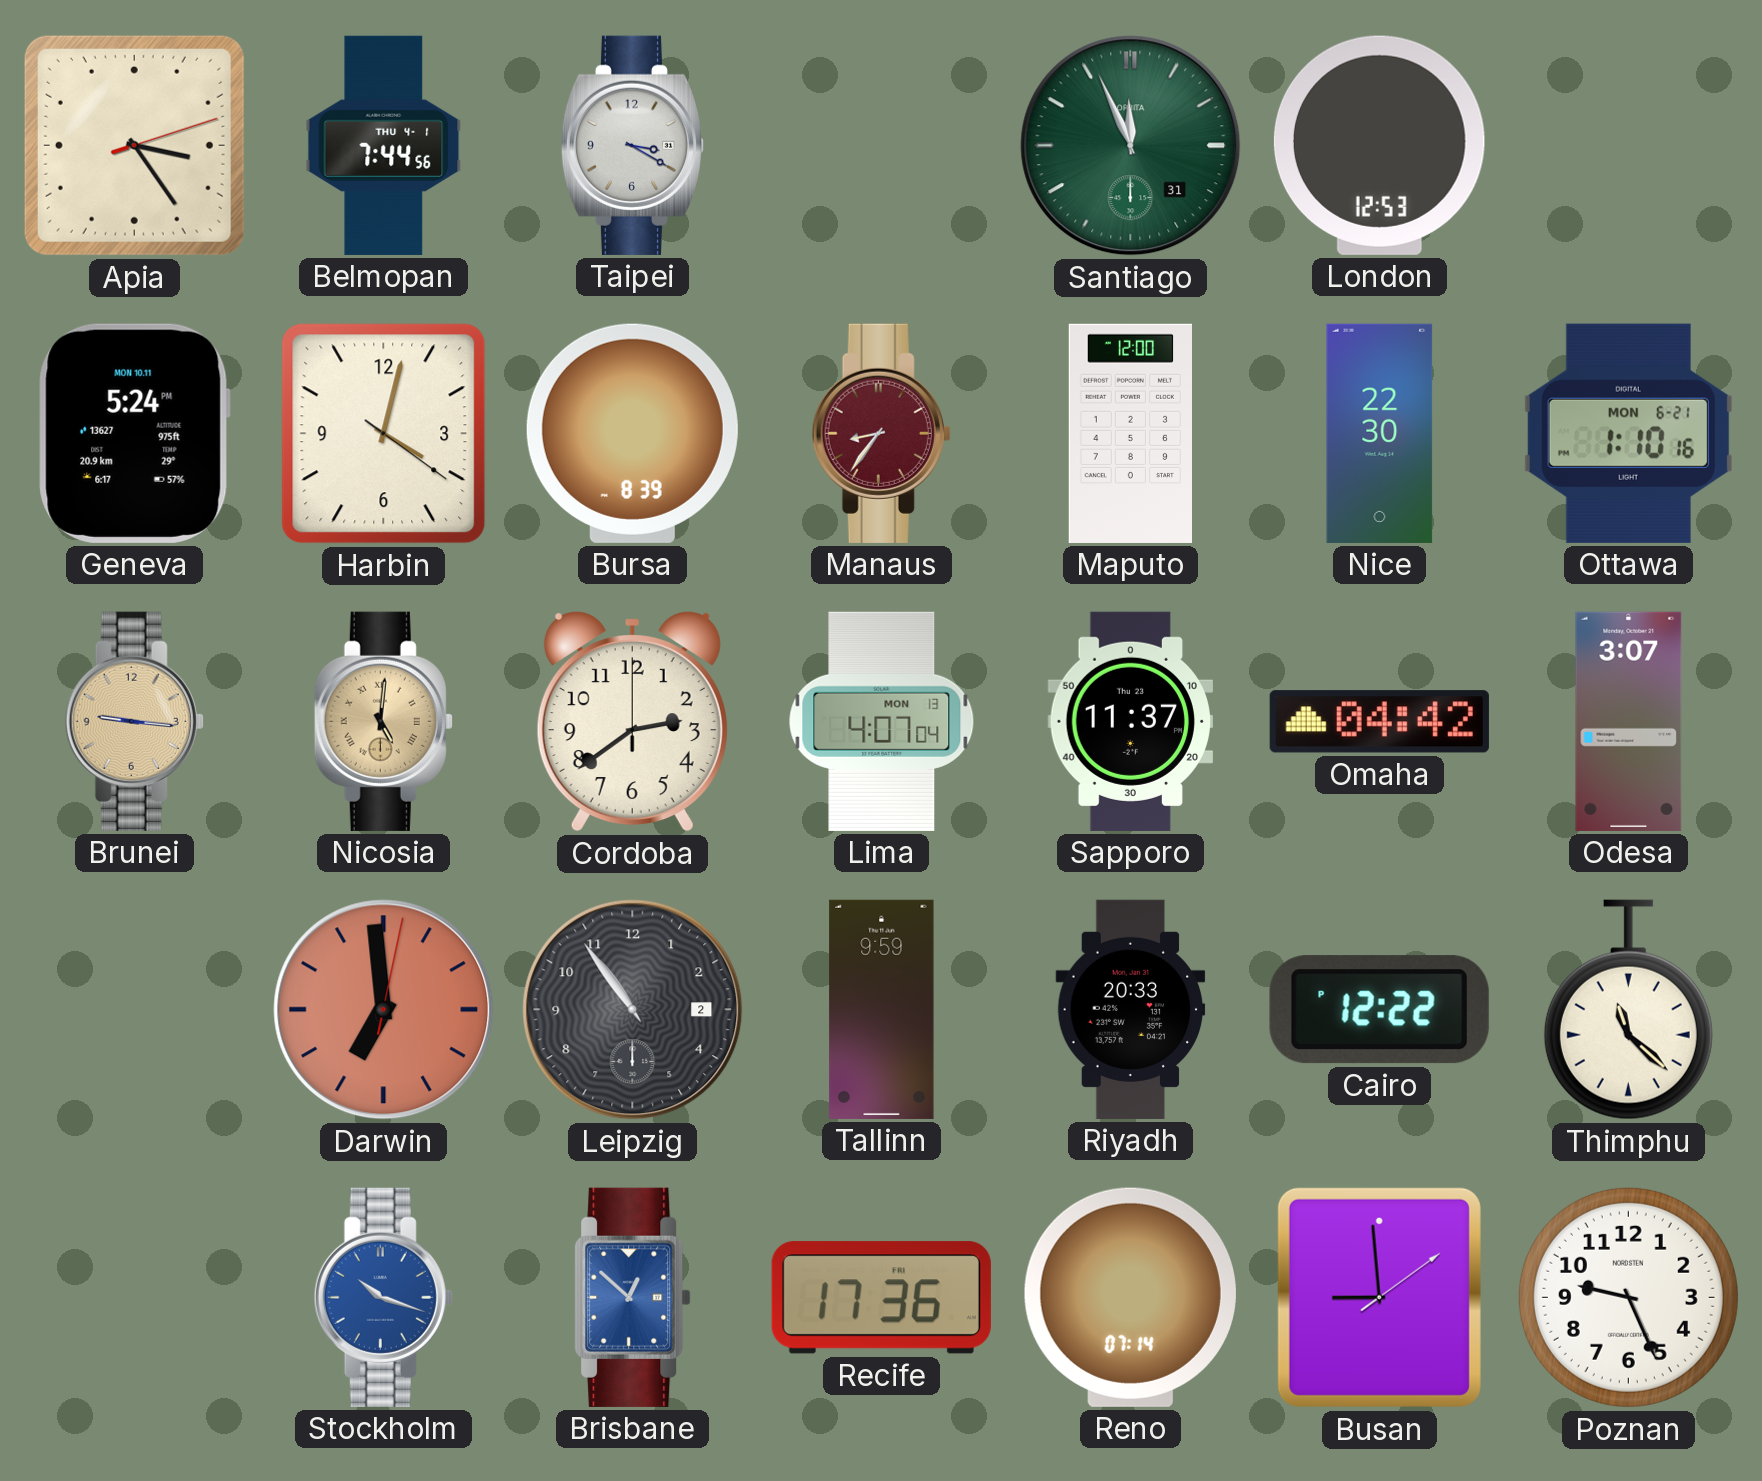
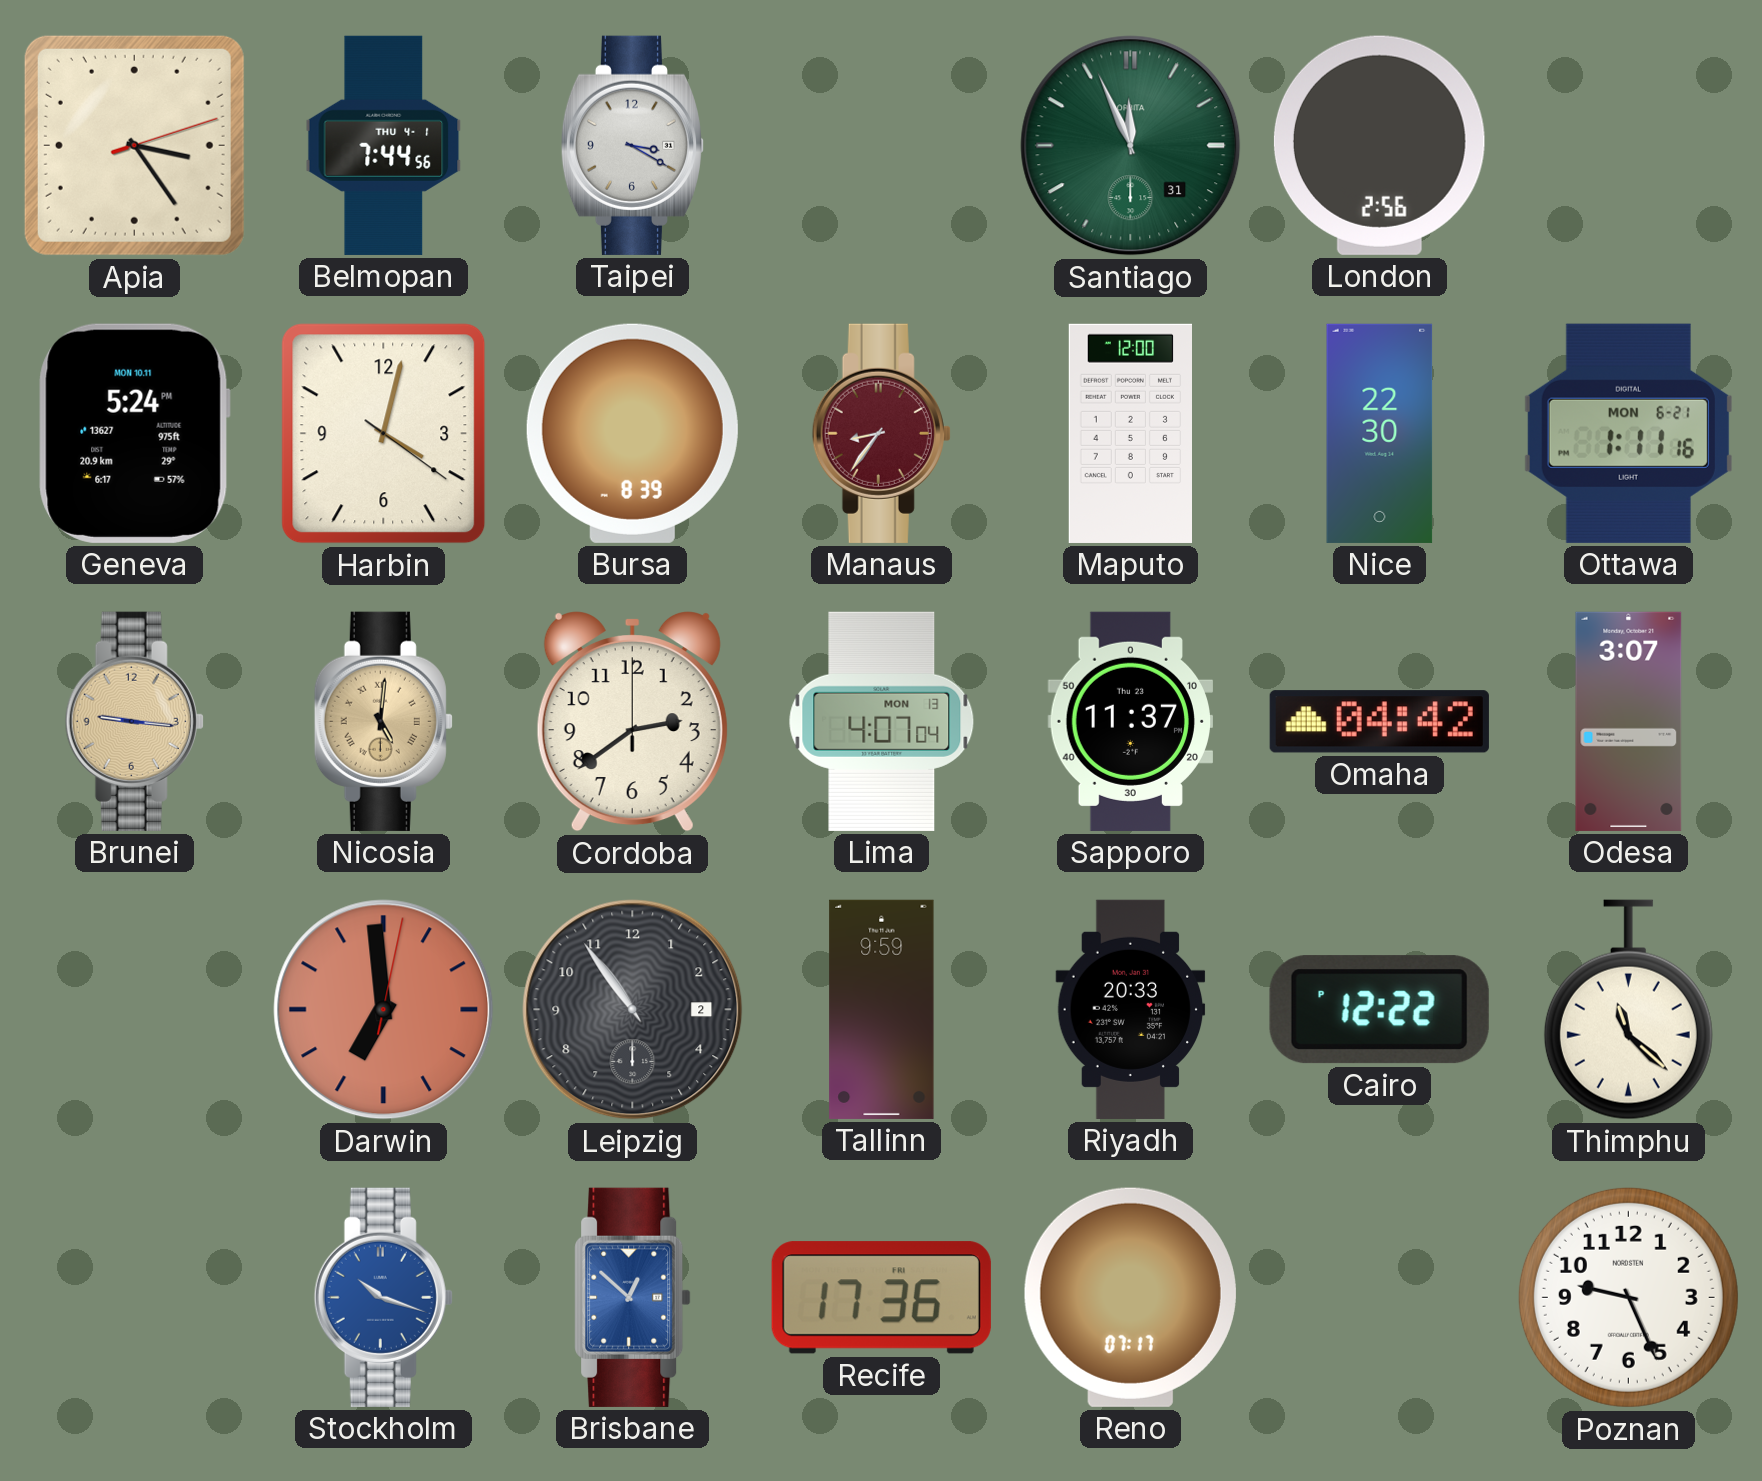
London: 12:53 -> 2:56
Ottawa: 1:10 -> 1:11
Reno: 07:14 -> 07:17
Busan: 8:59 -> none
